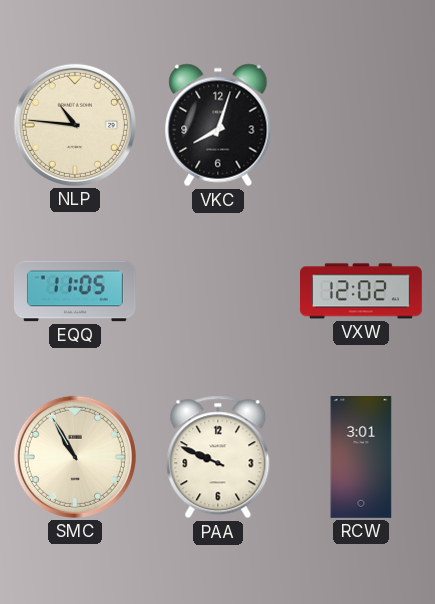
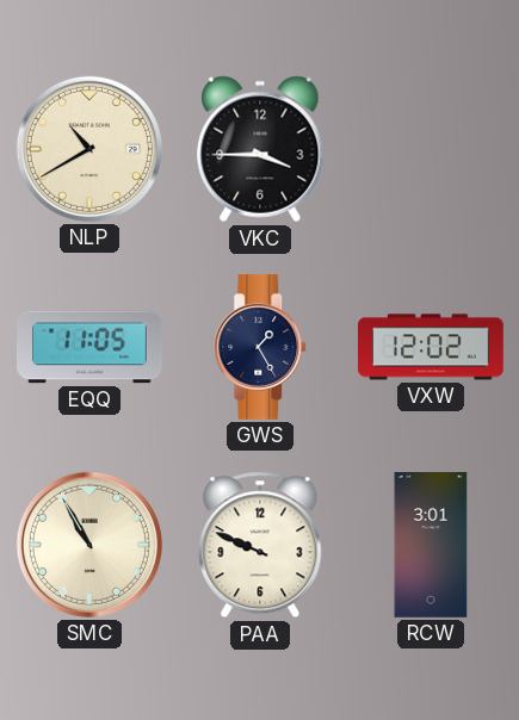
NLP: 10:46 -> 10:40
VKC: 8:03 -> 3:45
GWS: none -> 1:25
